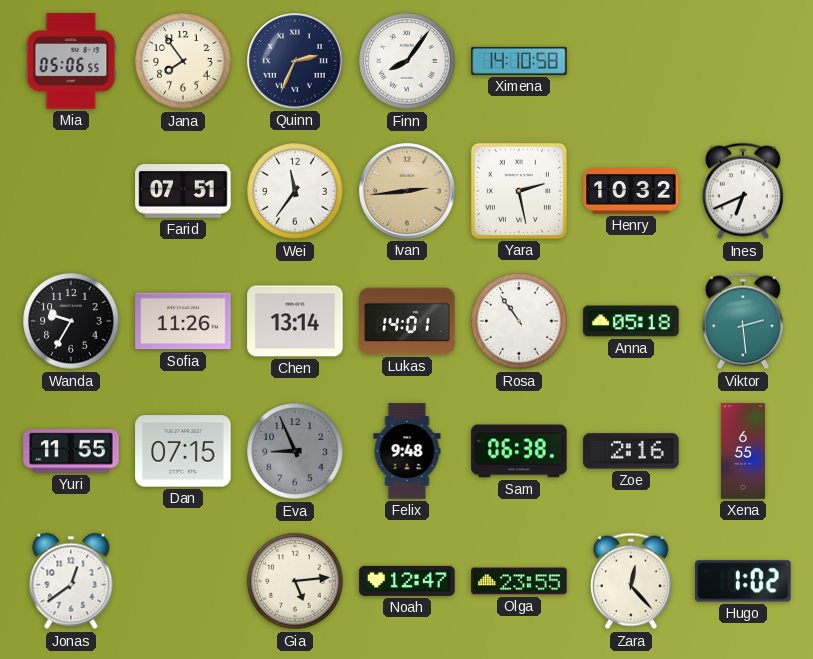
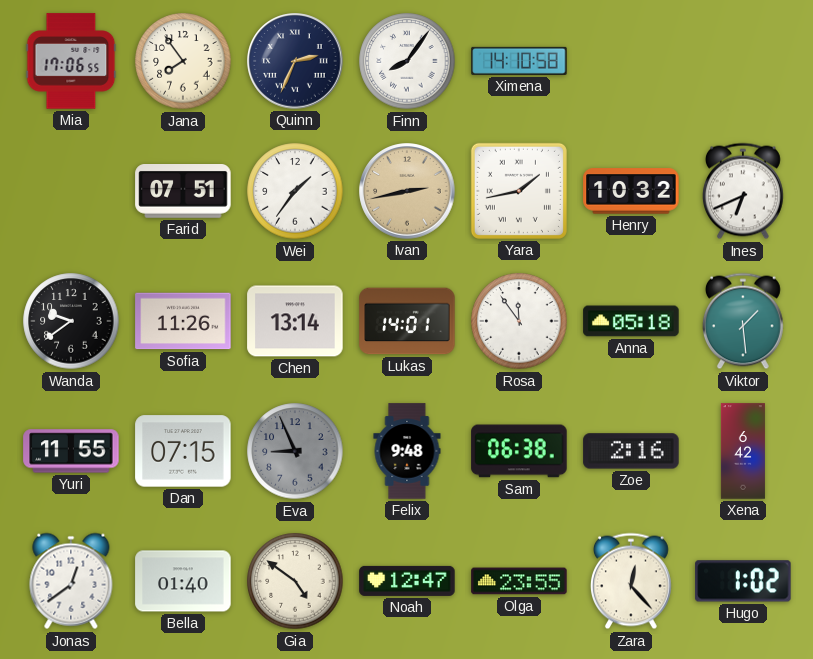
Mia: 05:06 -> 17:06
Wei: 11:36 -> 1:36
Ivan: 2:44 -> 2:43
Yara: 2:28 -> 1:43
Wanda: 9:35 -> 9:39
Rosa: 10:54 -> 11:54
Viktor: 2:29 -> 1:29
Xena: 6:55 -> 6:42
Bella: none -> 01:40
Gia: 5:14 -> 4:51
